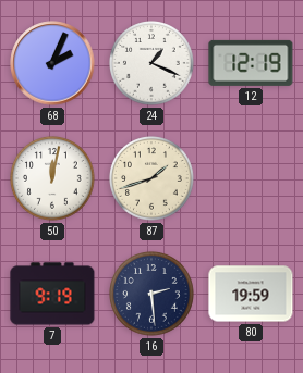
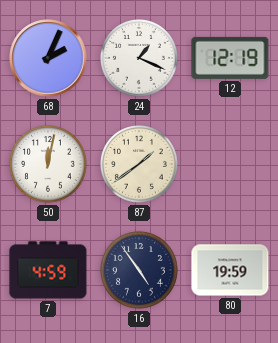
87: 1:42 -> 1:39
7: 9:19 -> 4:59
16: 2:29 -> 4:54
